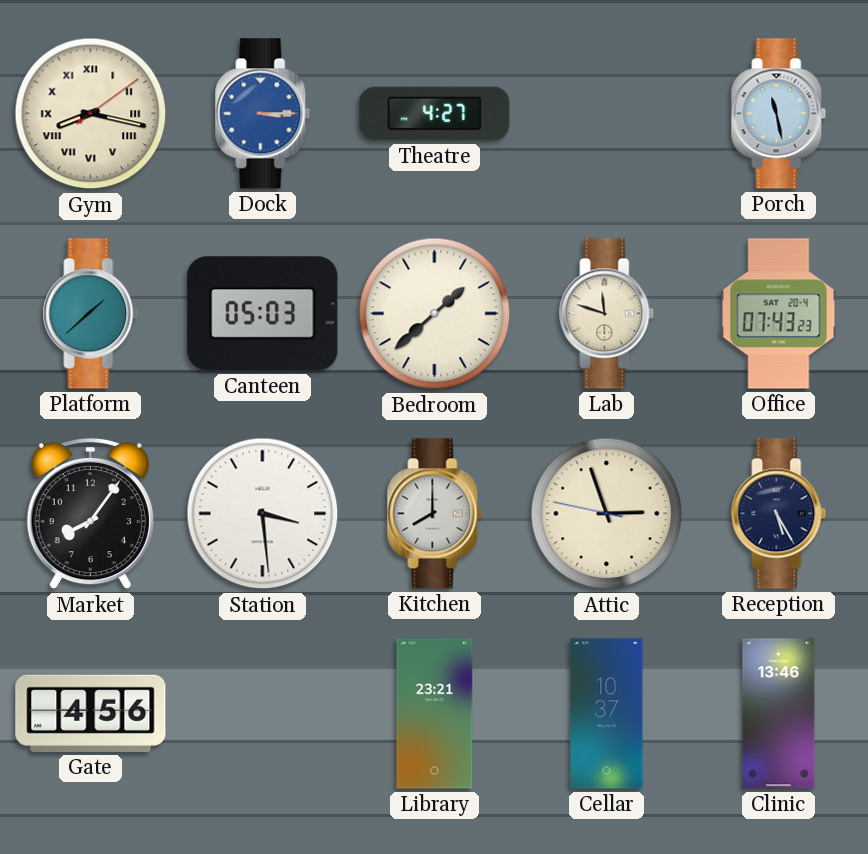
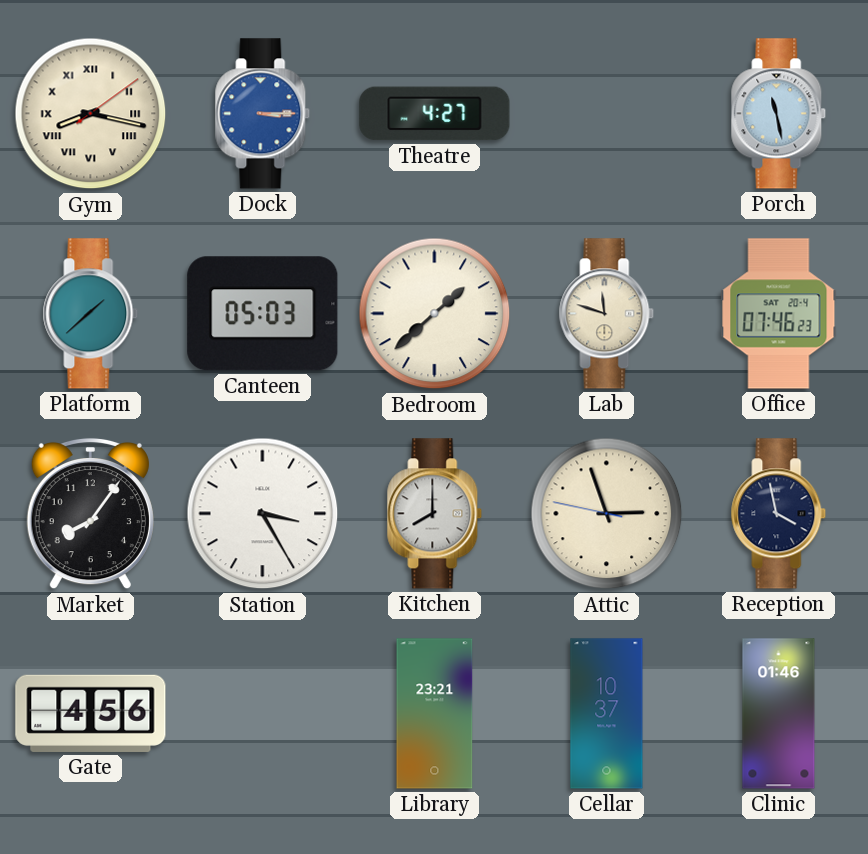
Office: 07:43 -> 07:46
Station: 3:29 -> 3:25
Reception: 5:25 -> 3:58
Clinic: 13:46 -> 01:46
